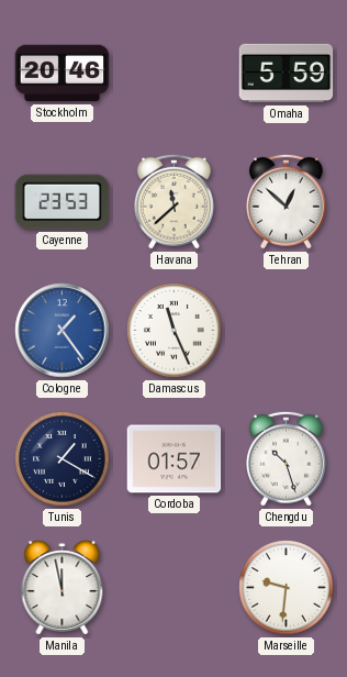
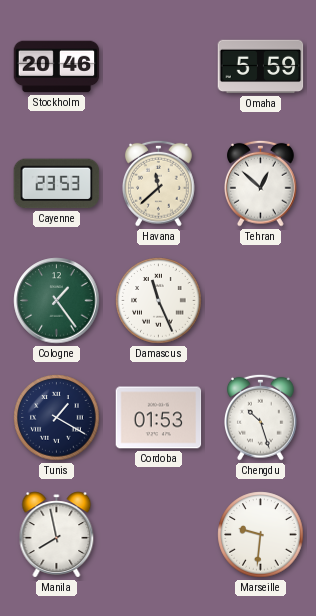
Cologne dial: blue -> green
Cordoba: 01:57 -> 01:53
Manila: 11:58 -> 7:58
